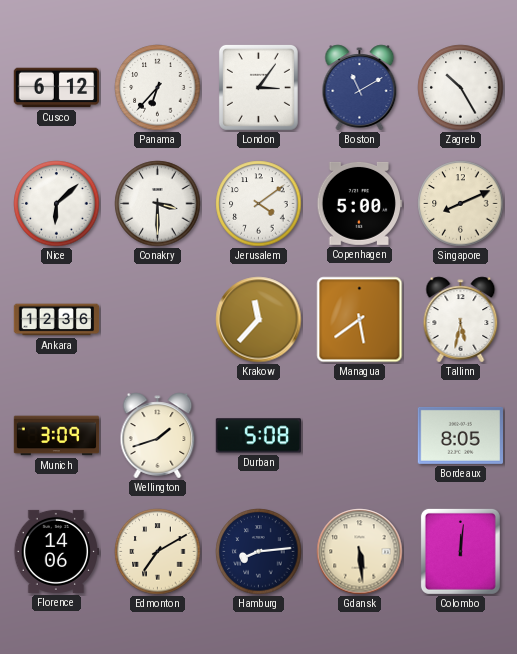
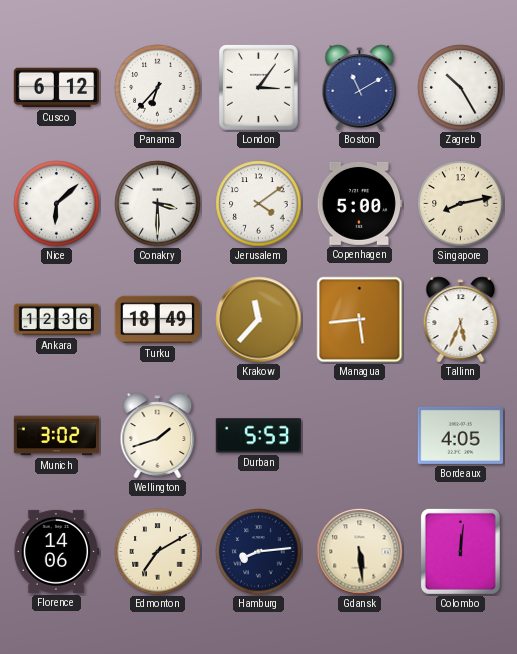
Singapore: 8:11 -> 8:13
Turku: none -> 18:49
Managua: 5:39 -> 5:44
Tallinn: 5:32 -> 5:34
Munich: 3:09 -> 3:02
Durban: 5:08 -> 5:53
Bordeaux: 8:05 -> 4:05
